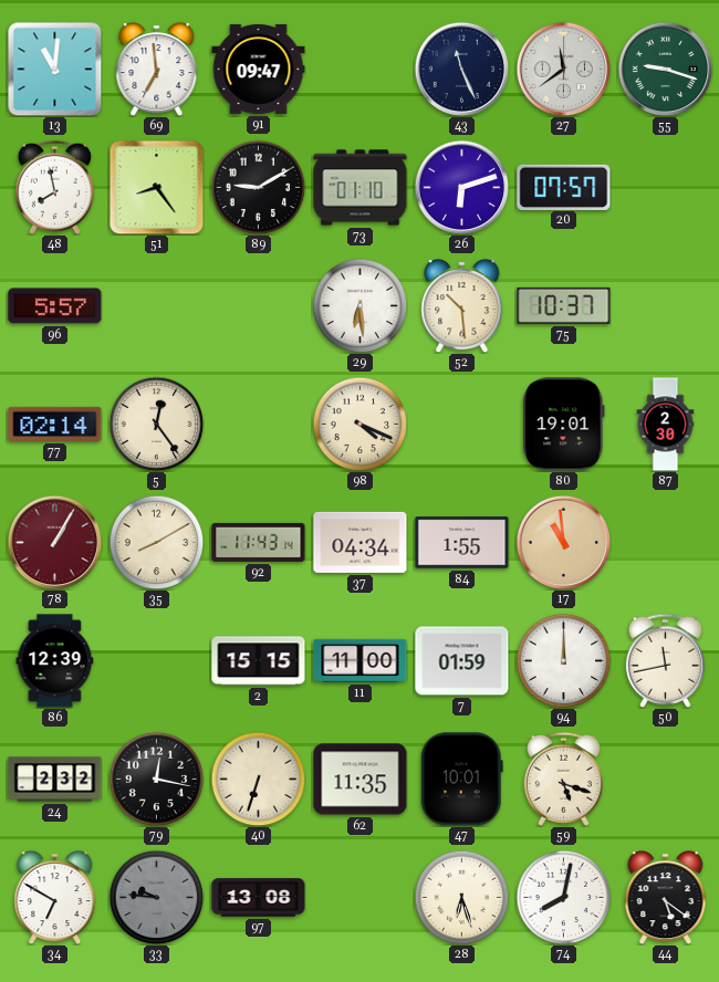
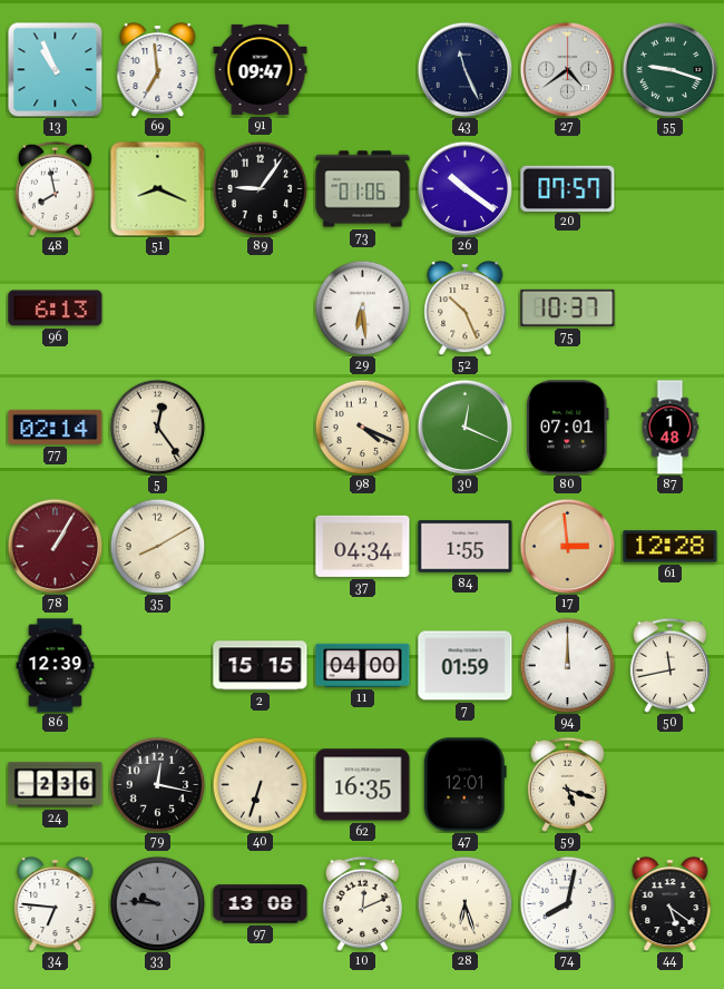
13: 11:01 -> 10:56
27: 11:39 -> 4:39
51: 8:24 -> 8:19
89: 9:10 -> 9:06
73: 01:10 -> 01:06
26: 6:12 -> 10:21
96: 5:57 -> 6:13
52: 10:29 -> 10:26
30: none -> 12:19
80: 19:01 -> 07:01
87: 2:30 -> 1:48
92: 11:43 -> none
17: 10:59 -> 2:59
61: none -> 12:28
11: 11:00 -> 04:00
24: 2:32 -> 2:36
62: 11:35 -> 16:35
47: 10:01 -> 12:01
34: 6:50 -> 6:46
10: none -> 12:11
